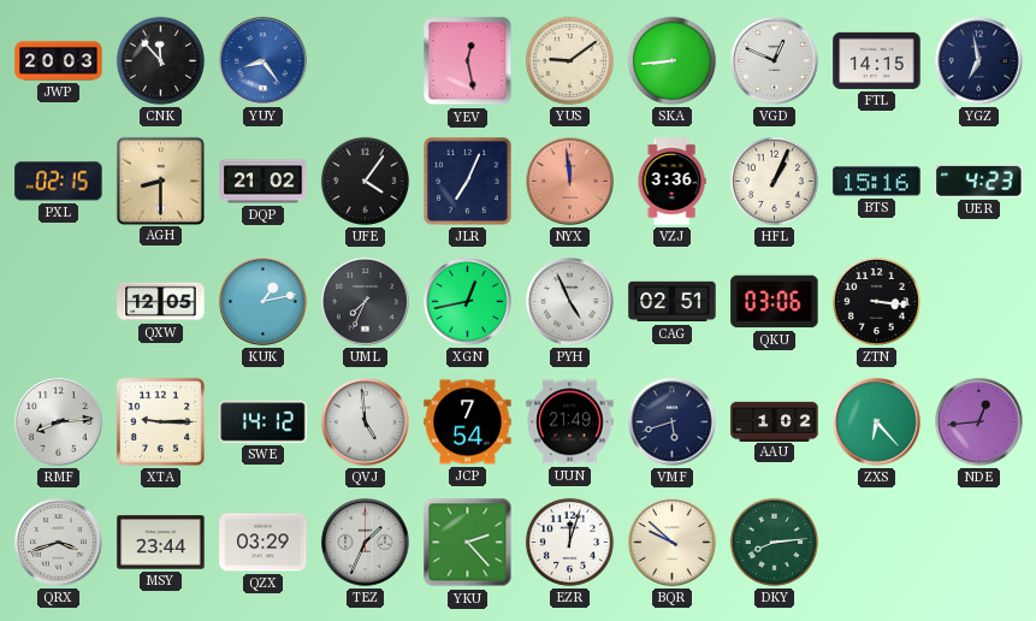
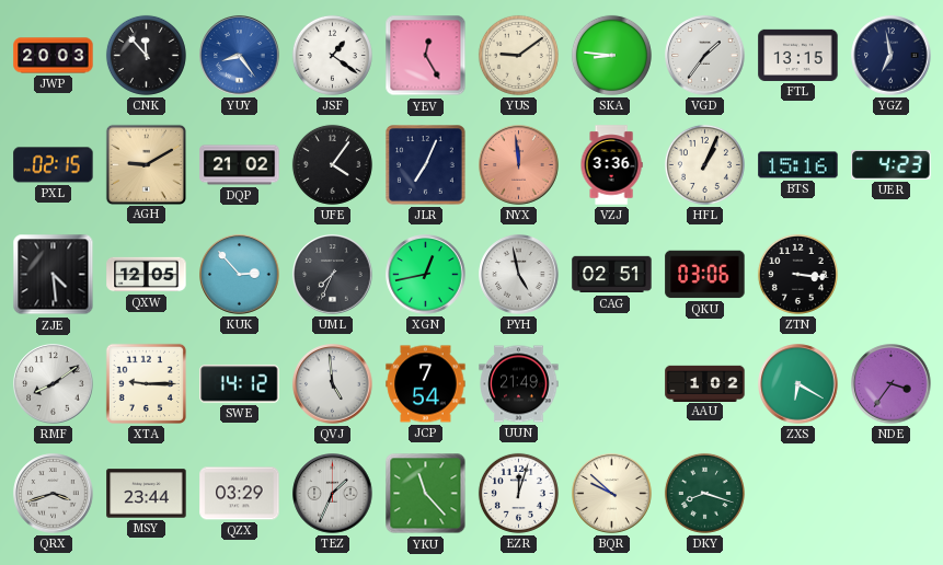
JSF: none -> 1:21
YEV: 12:28 -> 12:25
SKA: 8:44 -> 8:46
VGD: 12:49 -> 1:36
FTL: 14:15 -> 13:15
AGH: 8:30 -> 9:10
ZJE: none -> 4:29
KUK: 1:13 -> 2:53
PYH: 4:56 -> 4:58
RMF: 8:14 -> 8:09
VMF: 5:42 -> none
ZXS: 6:23 -> 6:20
NDE: 12:44 -> 3:36
YKU: 2:23 -> 11:23
DKY: 8:14 -> 8:18
